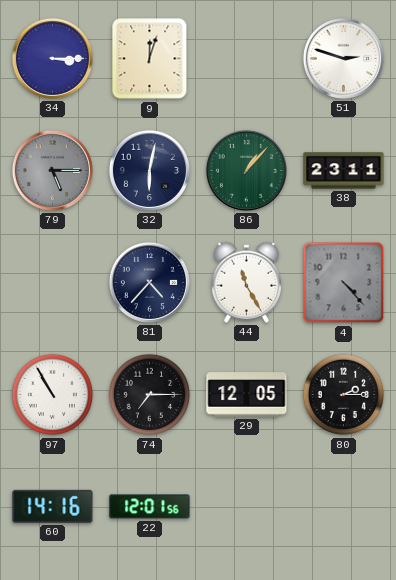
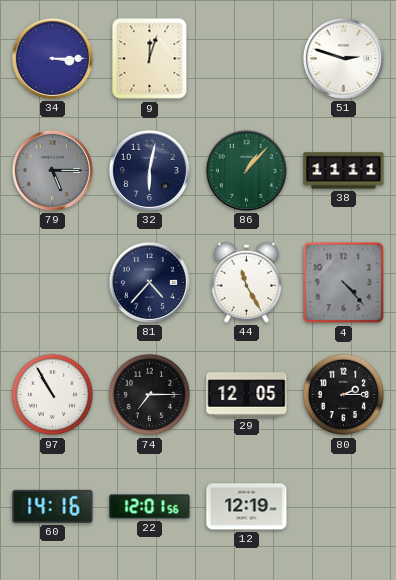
38: 23:11 -> 11:11
12: none -> 12:19
